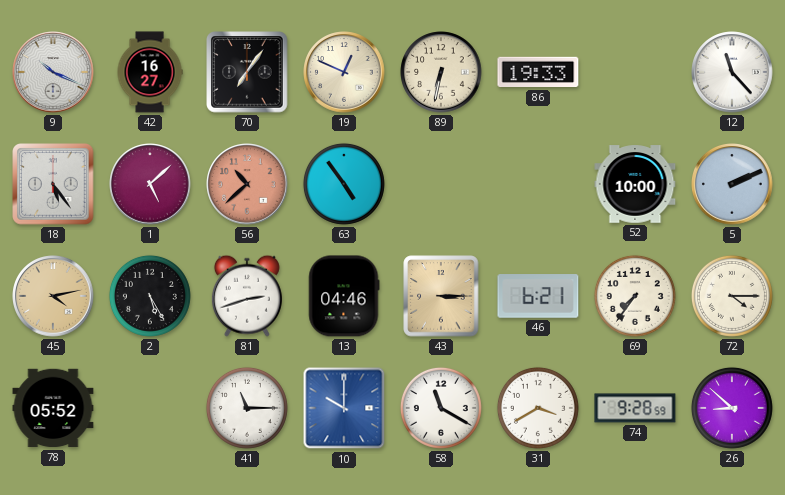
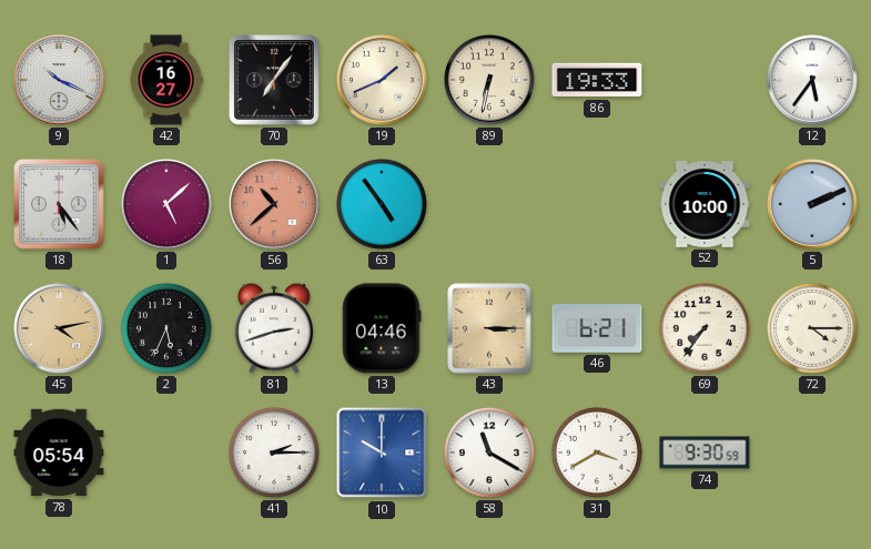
19: 12:49 -> 1:41
12: 11:23 -> 5:36
2: 5:25 -> 5:34
78: 05:52 -> 05:54
41: 11:15 -> 2:15
74: 9:28 -> 9:30
26: 8:52 -> none
